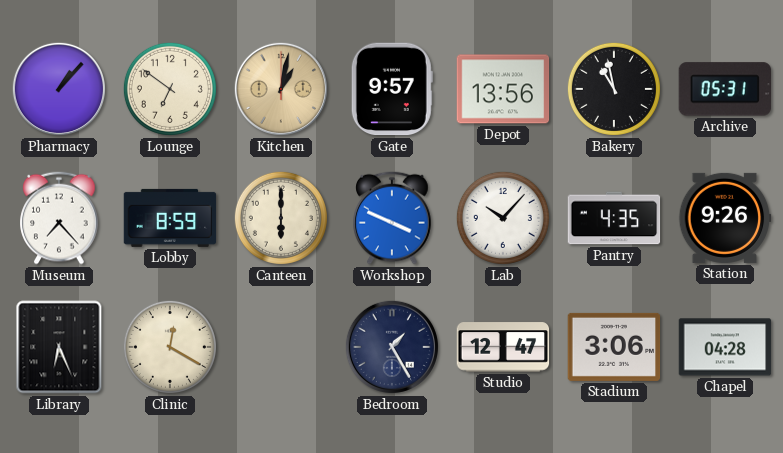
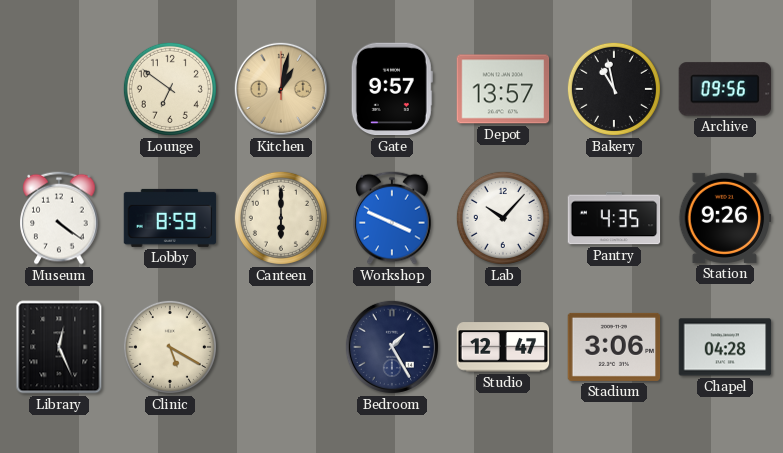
Pharmacy: 1:07 -> none
Depot: 13:56 -> 13:57
Archive: 05:31 -> 09:56
Museum: 7:23 -> 4:21
Library: 6:26 -> 12:26
Clinic: 12:20 -> 5:20
